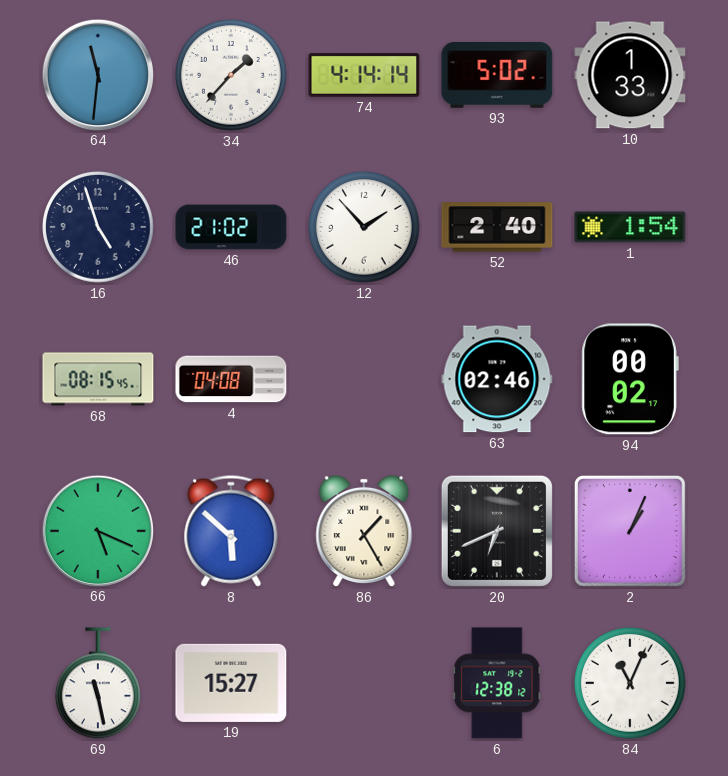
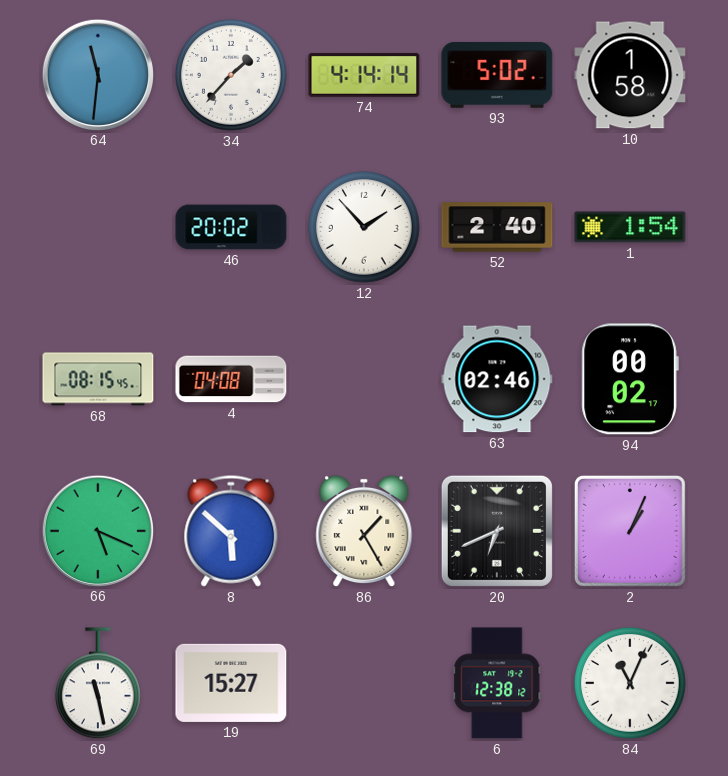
10: 1:33 -> 1:58
16: 4:57 -> none
46: 21:02 -> 20:02
